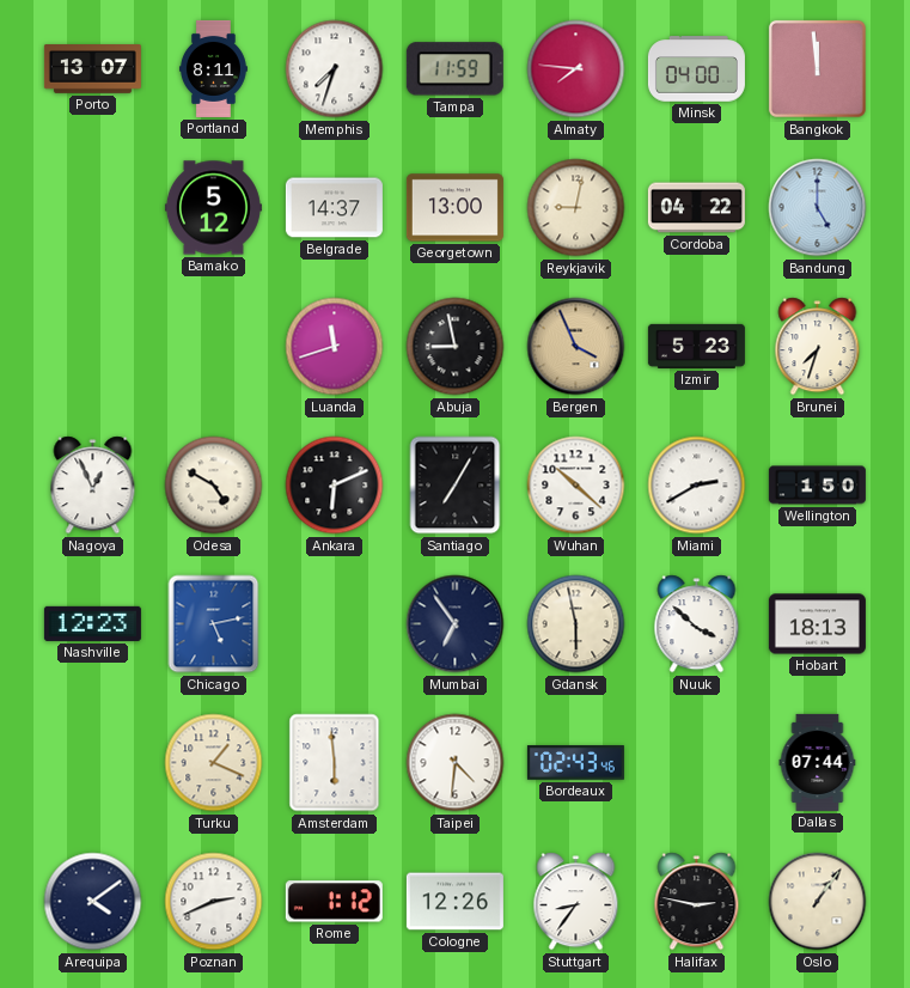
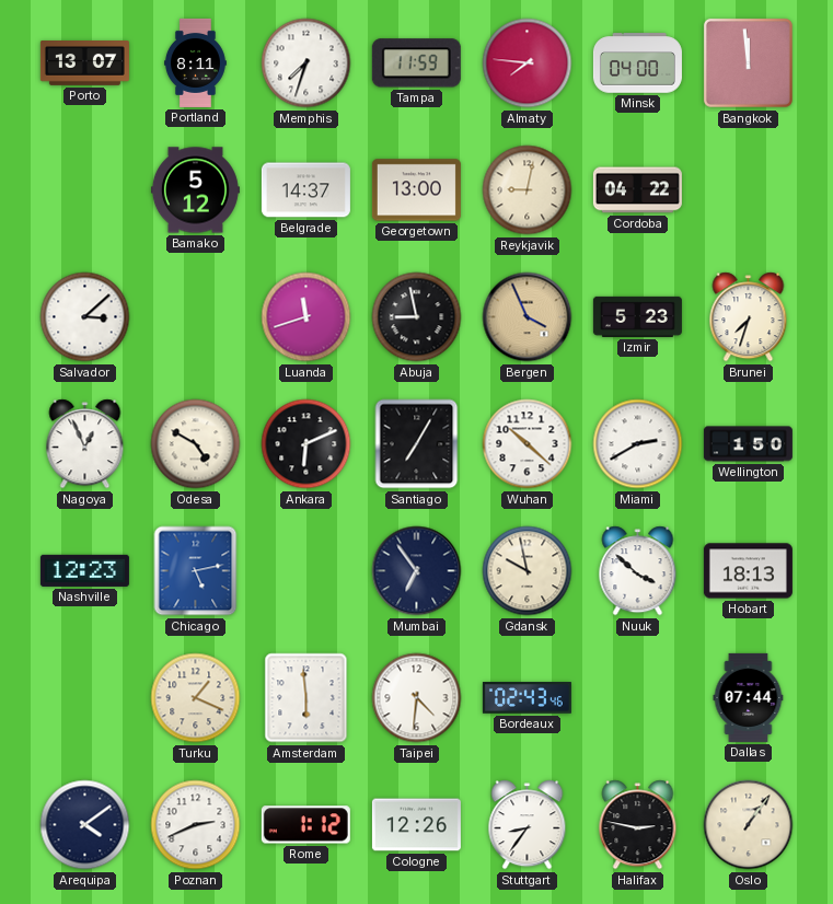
Bandung: 5:00 -> none
Salvador: none -> 3:08
Gdansk: 5:58 -> 9:58
